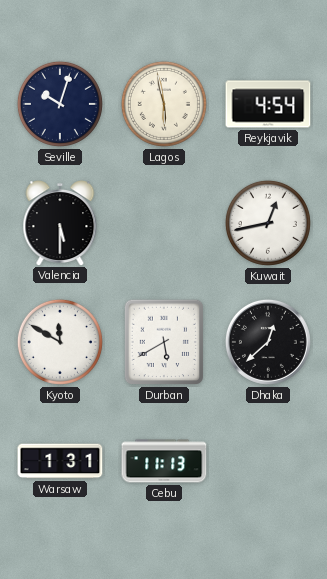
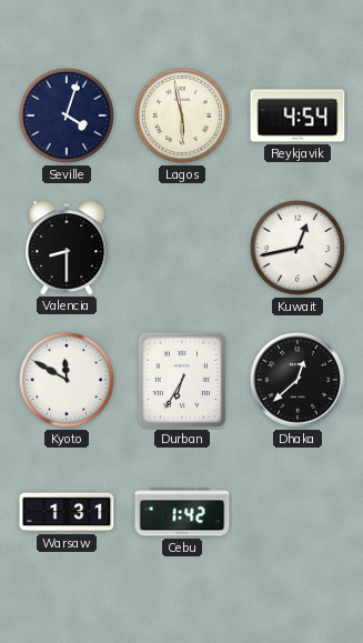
Seville: 10:03 -> 4:03
Valencia: 5:30 -> 8:30
Durban: 5:40 -> 6:35
Cebu: 11:13 -> 1:42
